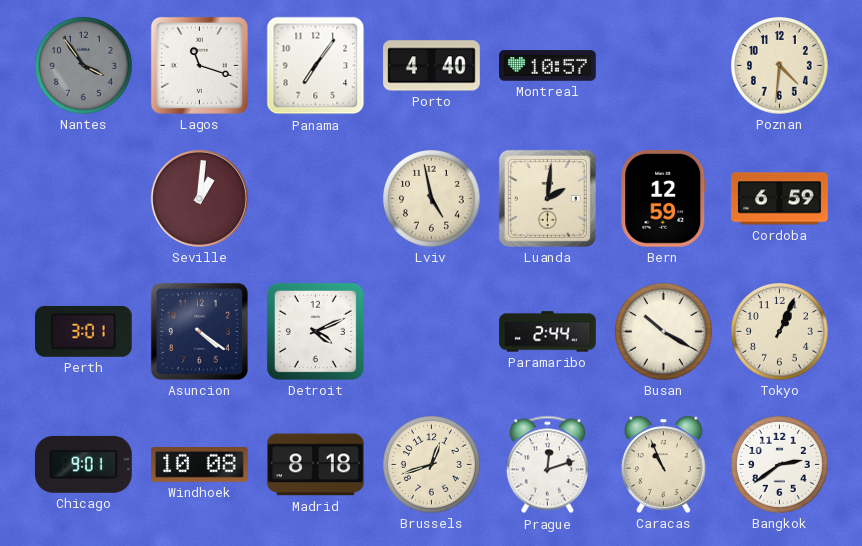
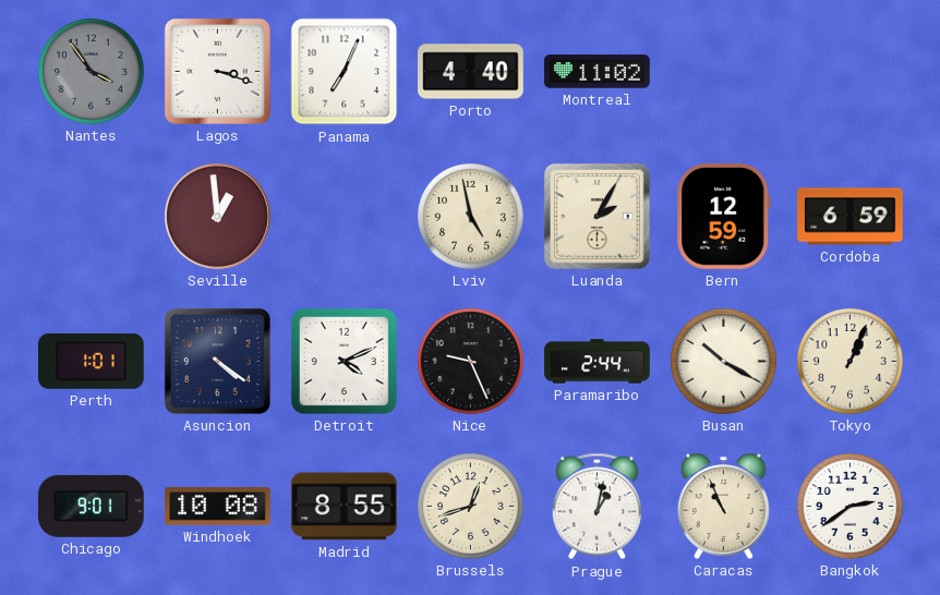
Lagos: 11:18 -> 3:18
Panama: 7:06 -> 7:04
Montreal: 10:57 -> 11:02
Poznan: 4:31 -> none
Seville: 1:01 -> 12:59
Luanda: 2:01 -> 2:05
Perth: 3:01 -> 1:01
Nice: none -> 9:26
Madrid: 8:18 -> 8:55
Prague: 12:12 -> 1:02
